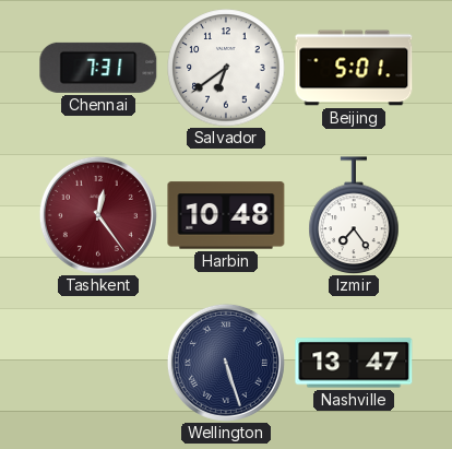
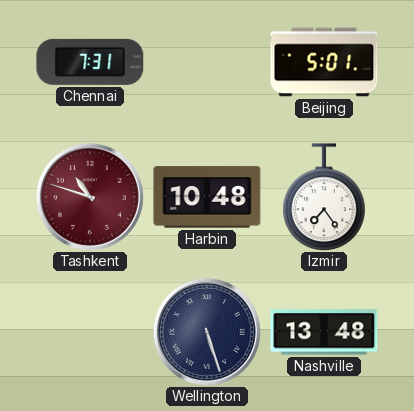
Salvador: 6:39 -> none
Tashkent: 12:24 -> 10:48
Nashville: 13:47 -> 13:48
